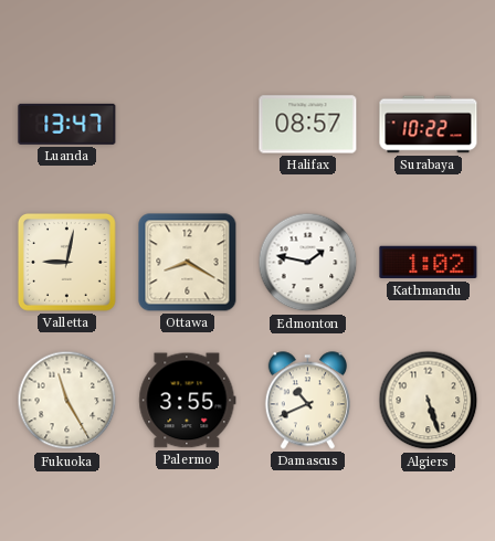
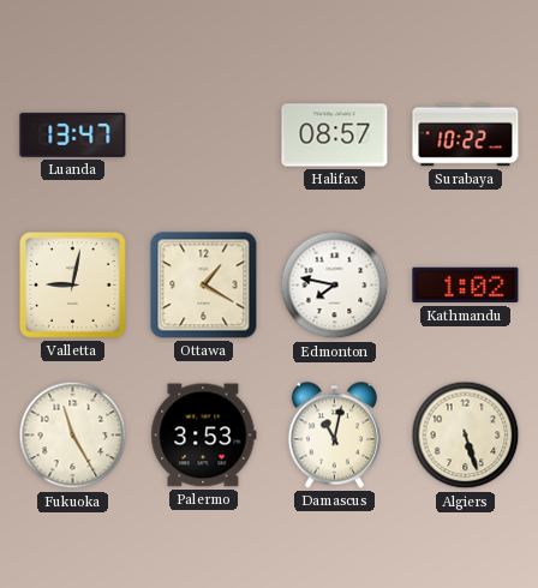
Ottawa: 8:20 -> 1:20
Edmonton: 1:47 -> 7:47
Palermo: 3:55 -> 3:53
Damascus: 10:41 -> 11:02
